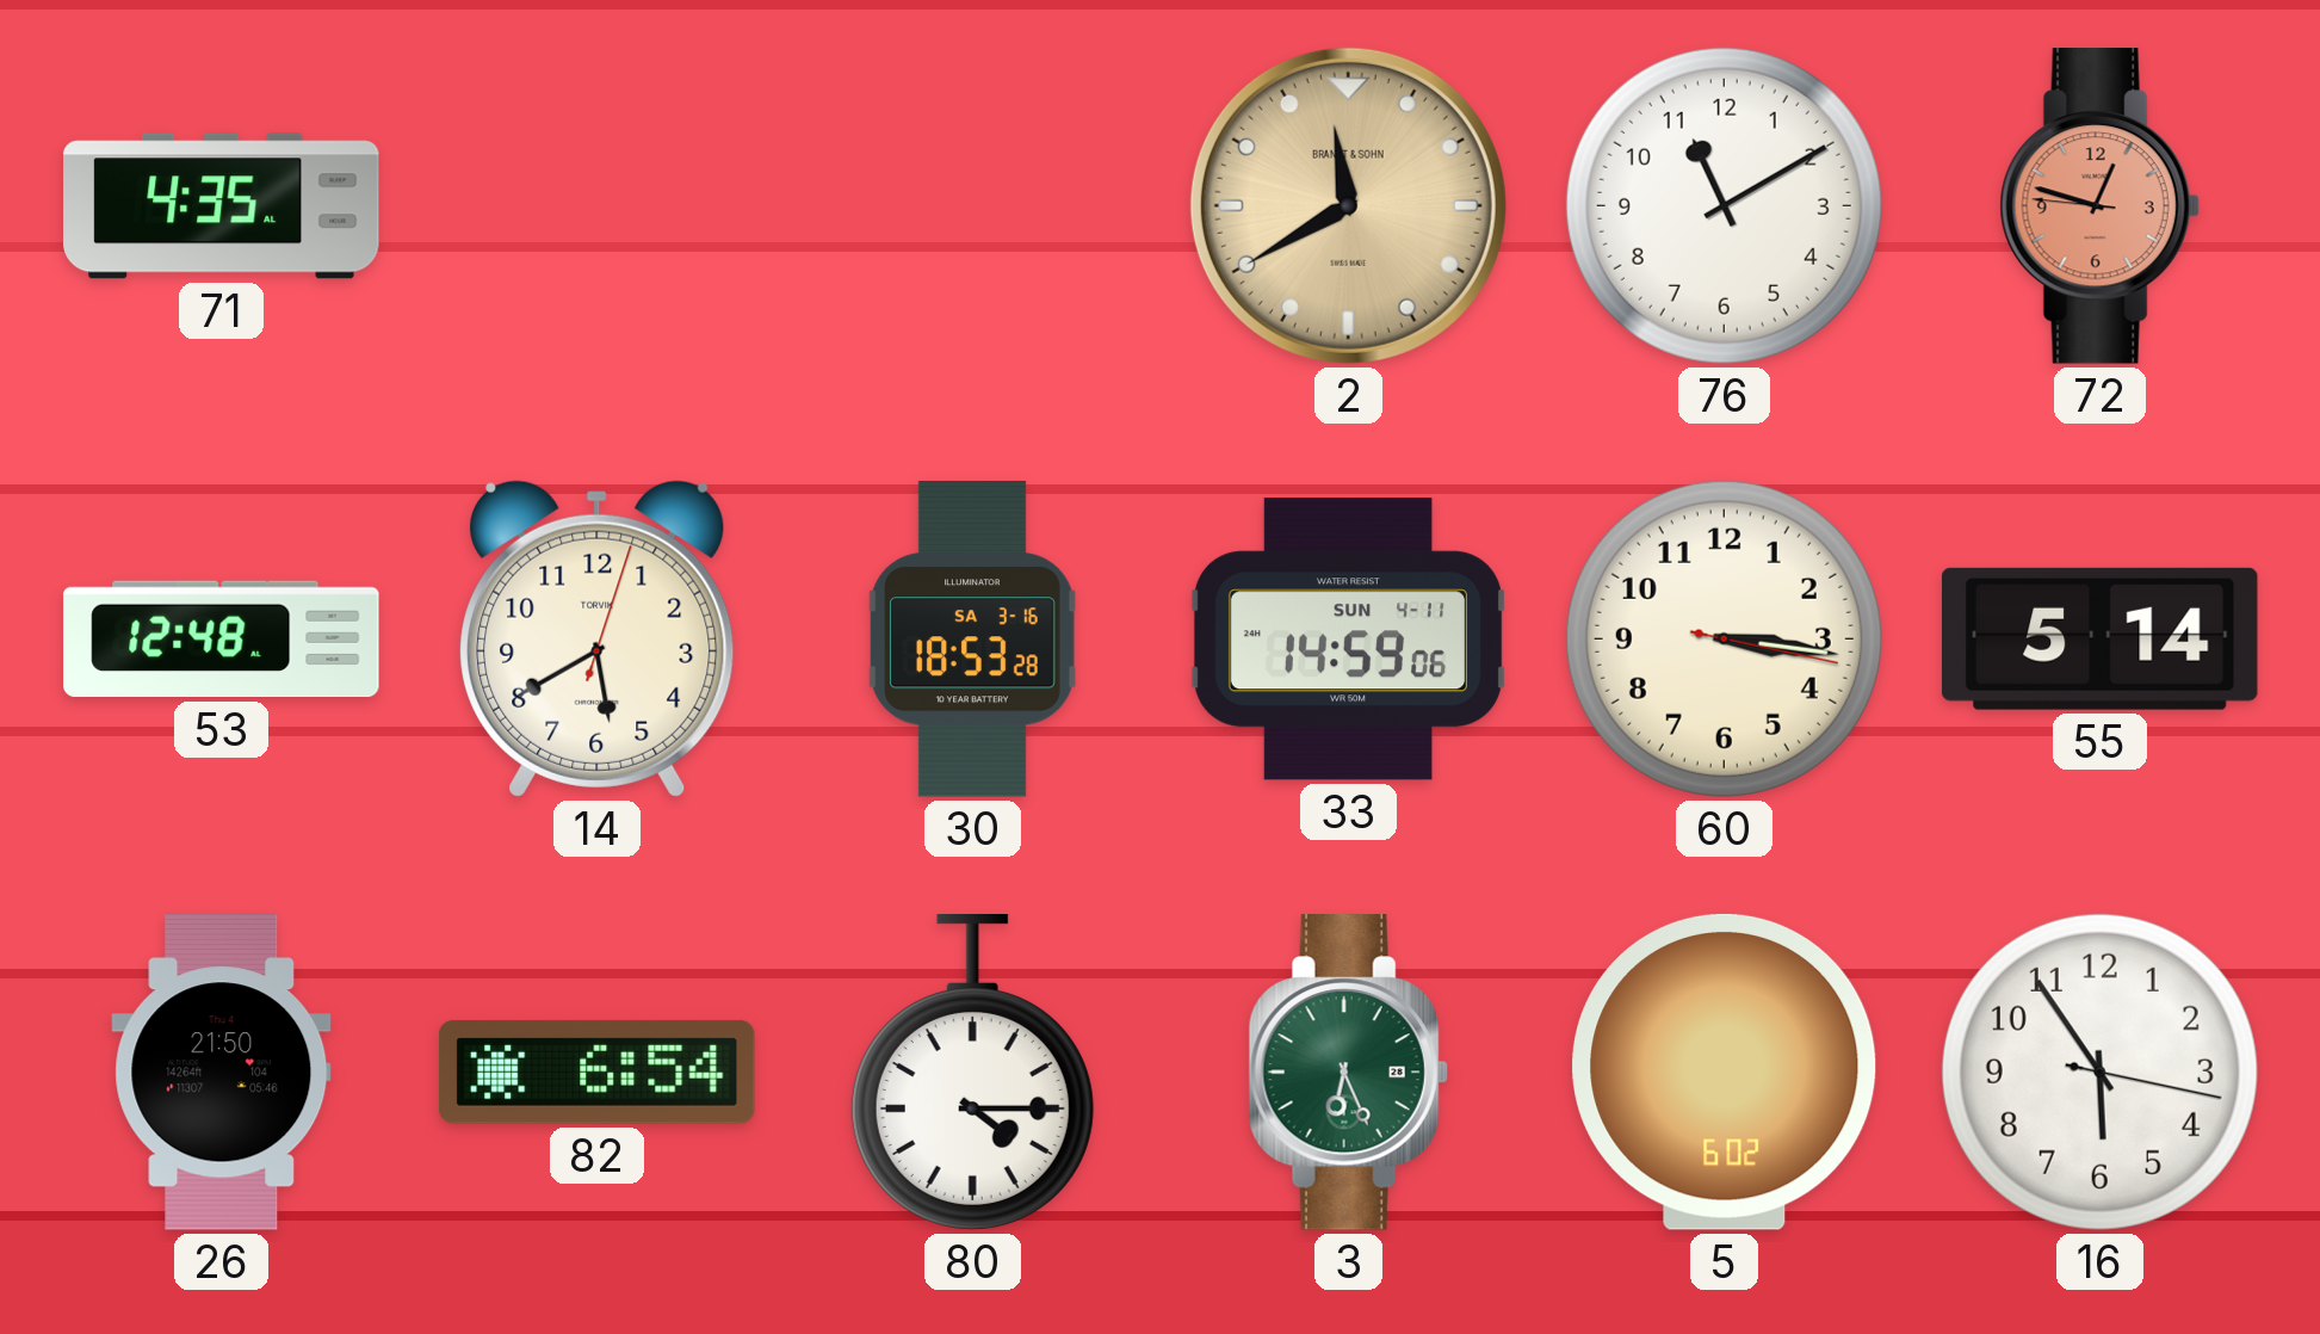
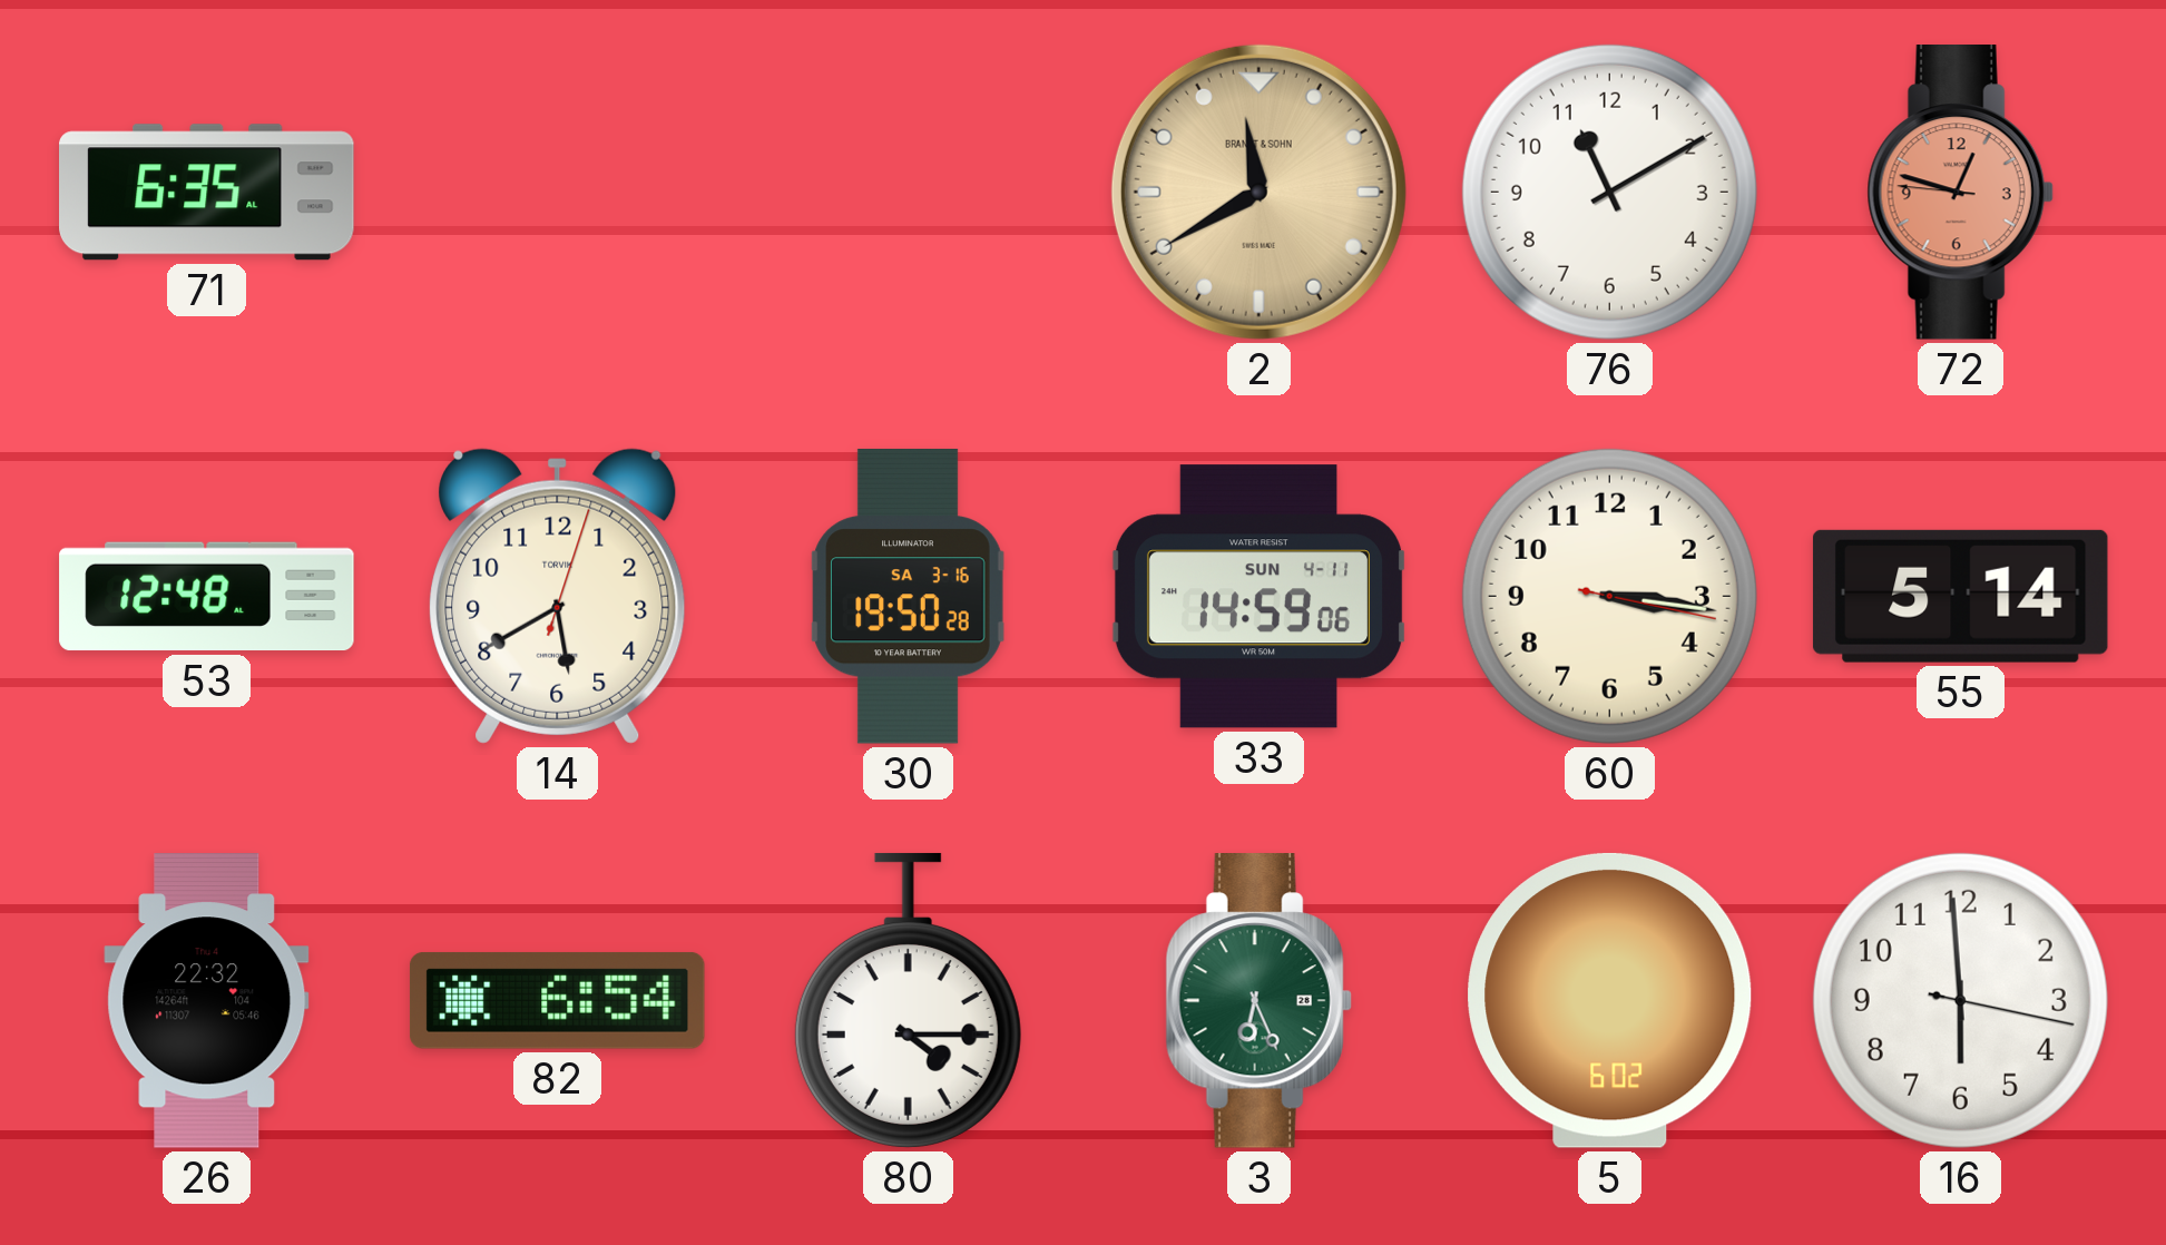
71: 4:35 -> 6:35
30: 18:53 -> 19:50
26: 21:50 -> 22:32
16: 5:54 -> 5:59
